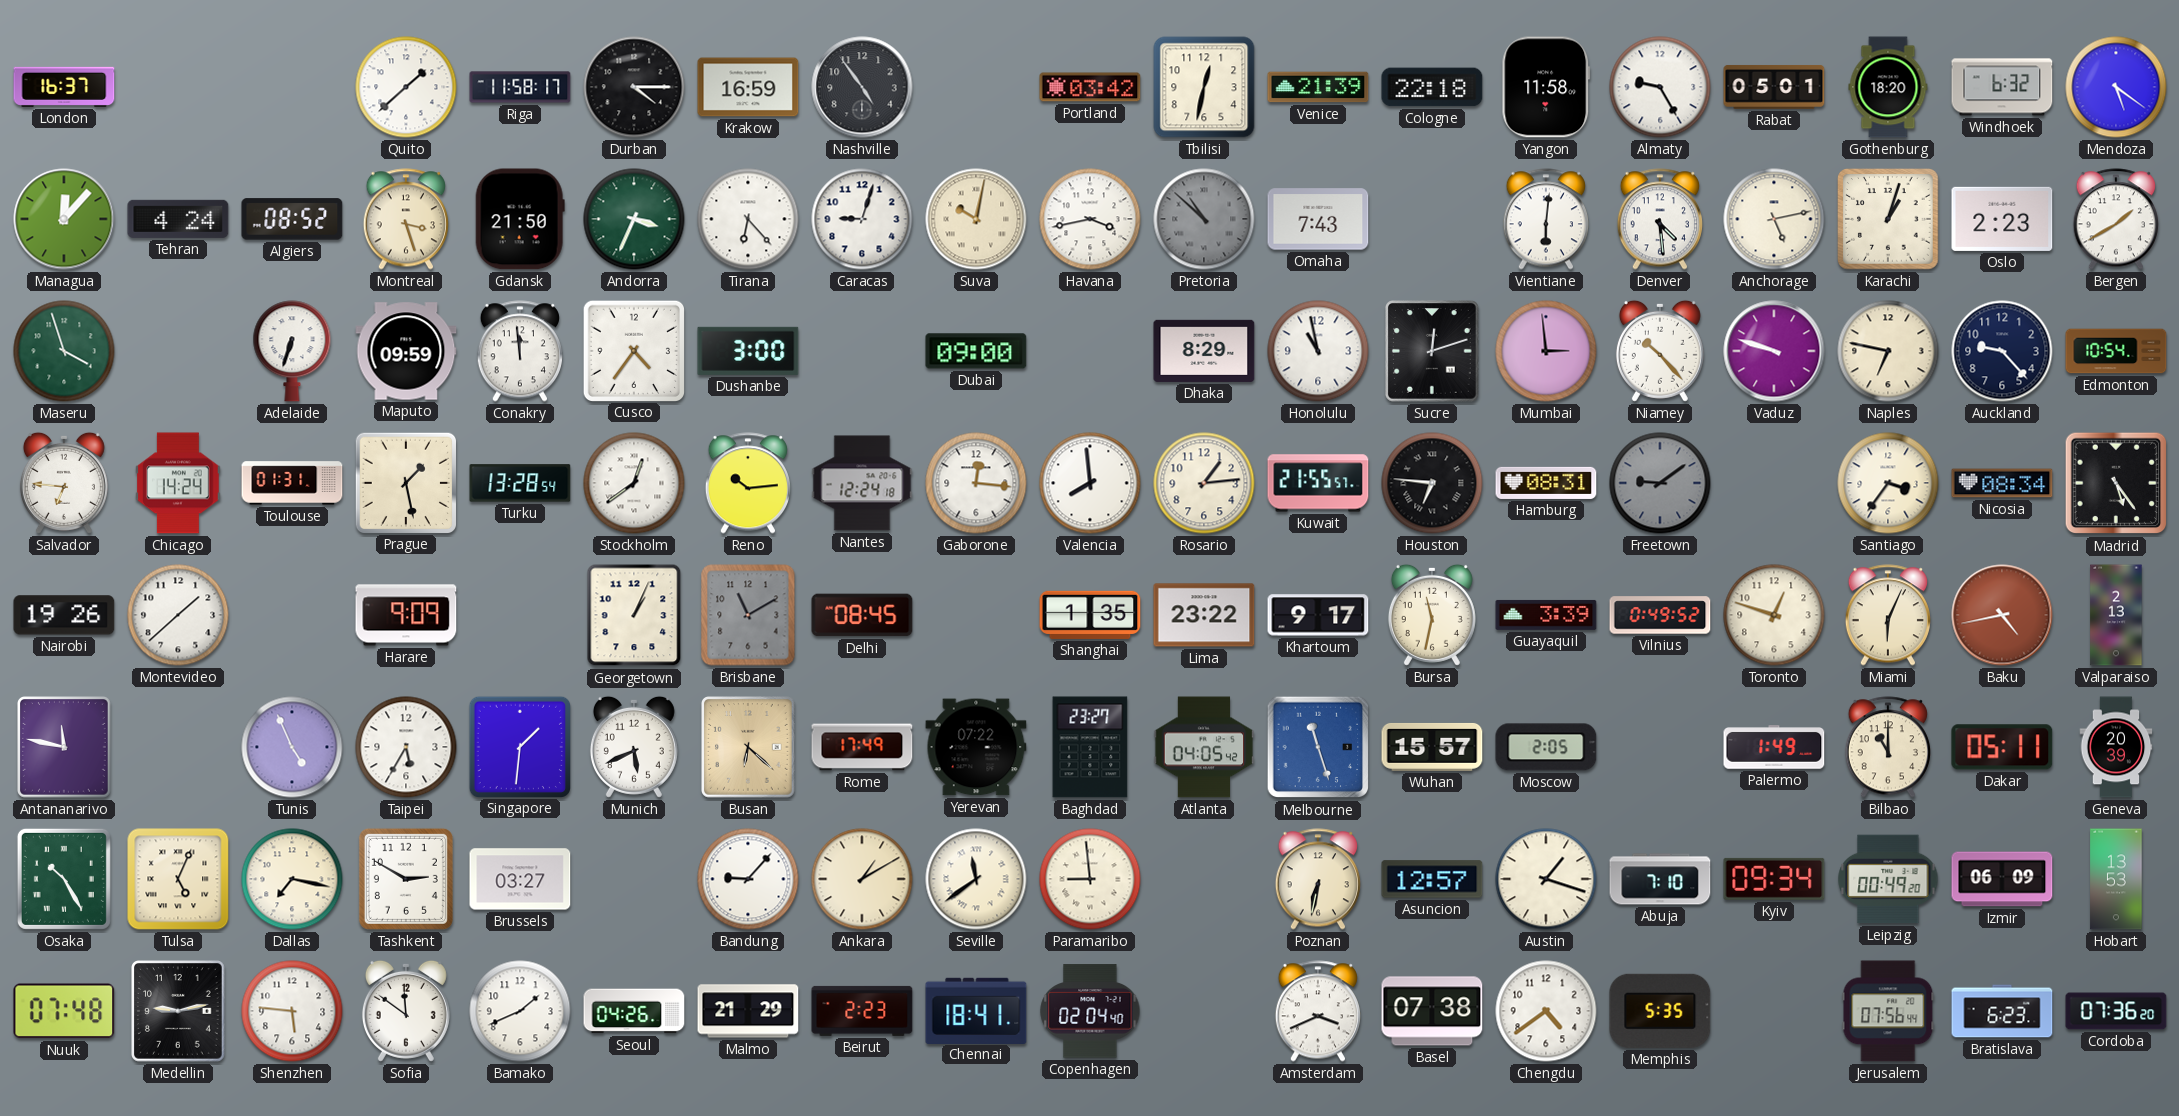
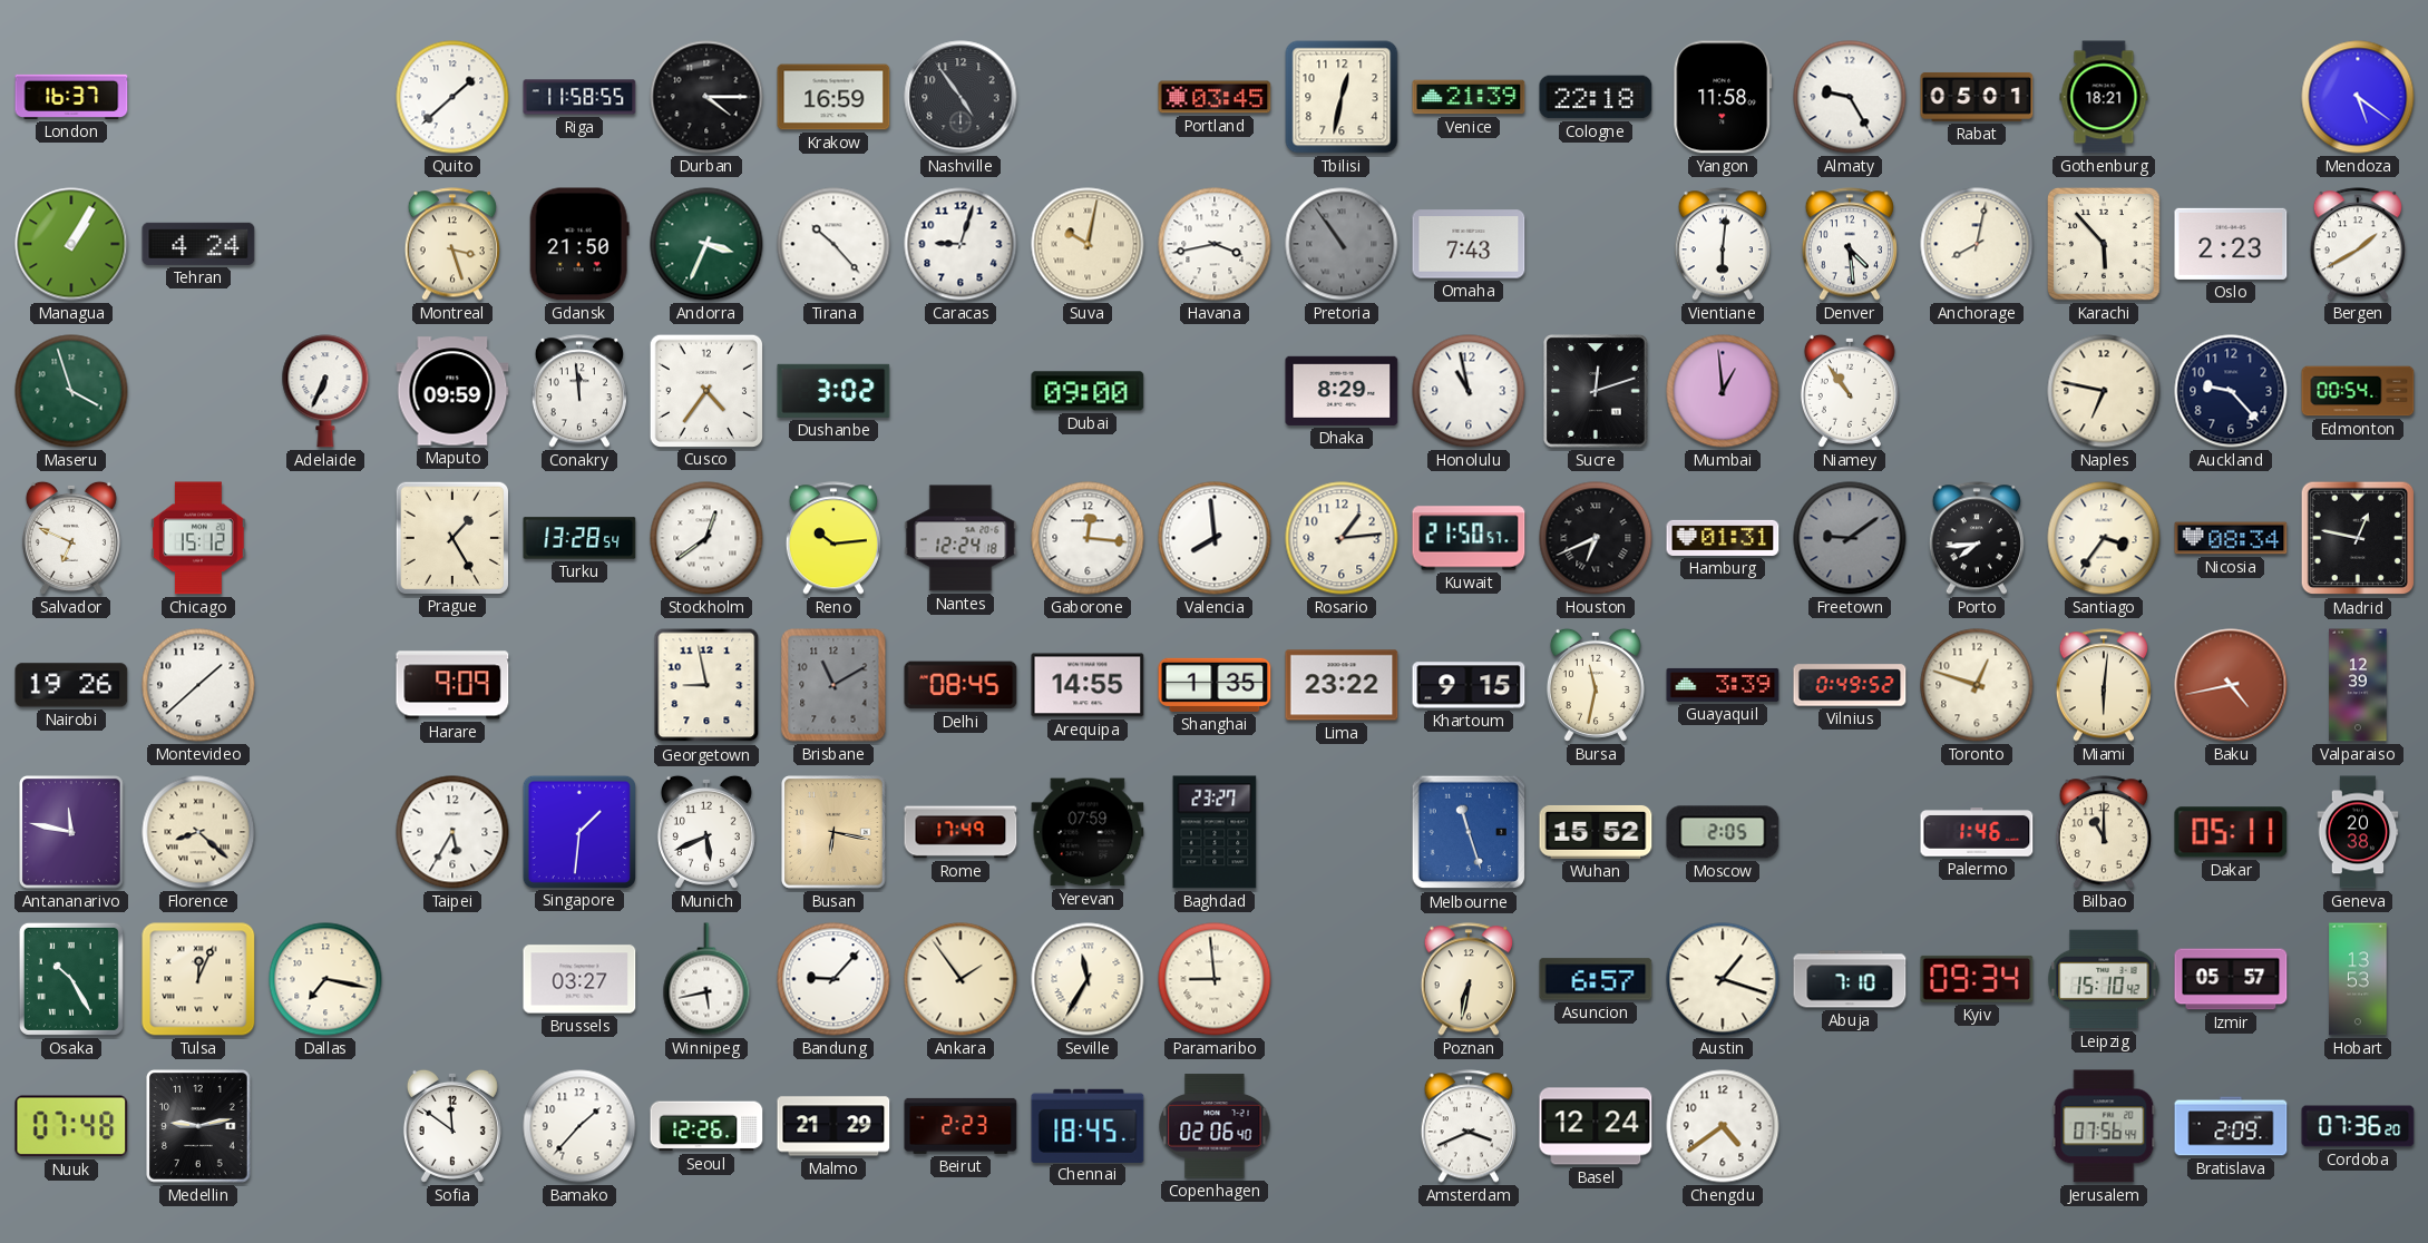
Riga: 11:58:17 -> 11:58:55
Portland: 03:42 -> 03:45
Gothenburg: 18:20 -> 18:21
Windhoek: 6:32 -> none
Managua: 12:07 -> 1:05
Algiers: 08:52 -> none
Tirana: 6:23 -> 10:23
Pretoria: 10:52 -> 10:54
Anchorage: 5:13 -> 8:02
Karachi: 1:03 -> 5:53
Adelaide: 6:33 -> 6:34
Dushanbe: 3:00 -> 3:02
Mumbai: 2:59 -> 12:59
Niamey: 10:23 -> 10:54
Vaduz: 9:48 -> none
Edmonton: 10:54 -> 00:54
Salvador: 6:46 -> 6:49
Chicago: 14:24 -> 15:12
Toulouse: 01:31 -> none
Prague: 1:28 -> 1:25
Kuwait: 21:55 -> 21:50
Houston: 6:46 -> 6:41
Hamburg: 08:31 -> 01:31
Porto: none -> 7:44
Madrid: 5:24 -> 12:47
Georgetown: 1:04 -> 8:58
Arequipa: none -> 14:55
Khartoum: 9:17 -> 9:15
Miami: 6:04 -> 6:01
Valparaiso: 2:13 -> 12:39
Florence: none -> 8:22
Tunis: 4:56 -> none
Busan: 6:22 -> 6:17
Yerevan: 07:22 -> 07:59
Atlanta: 04:05 -> none
Wuhan: 15:57 -> 15:52
Palermo: 1:49 -> 1:46
Geneva: 20:39 -> 20:38
Tulsa: 5:04 -> 12:04
Tashkent: 2:50 -> none
Winnipeg: none -> 5:43
Ankara: 1:10 -> 1:54
Seville: 11:39 -> 11:35
Asuncion: 12:57 -> 6:57
Leipzig: 00:49 -> 15:10
Izmir: 06:09 -> 05:57
Shenzhen: 5:46 -> none
Bamako: 1:41 -> 1:37
Seoul: 04:26 -> 12:26
Chennai: 18:41 -> 18:45
Copenhagen: 02:04 -> 02:06
Basel: 07:38 -> 12:24
Memphis: 5:35 -> none
Bratislava: 6:23 -> 2:09
